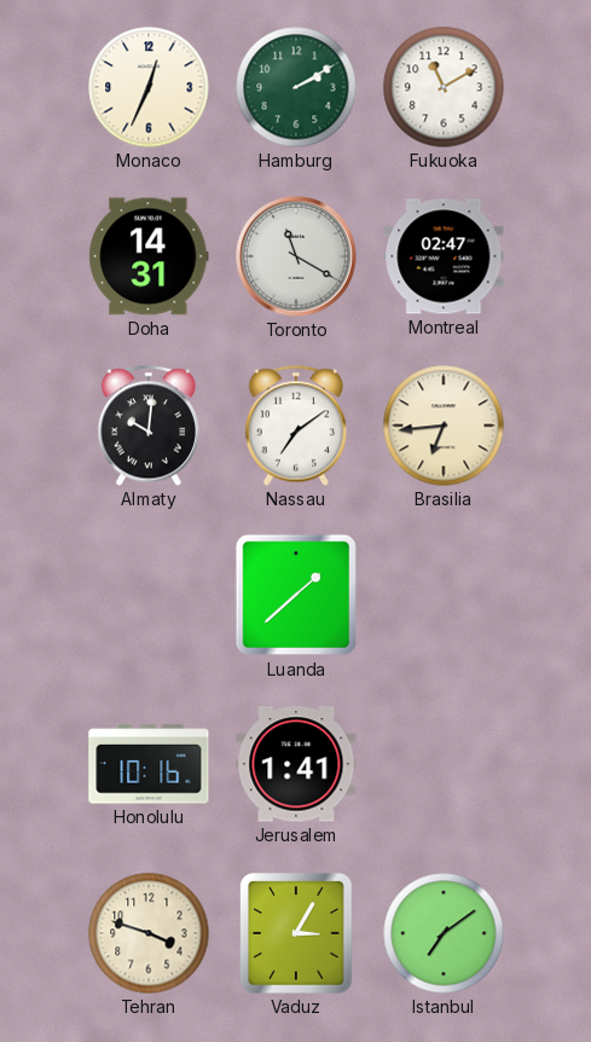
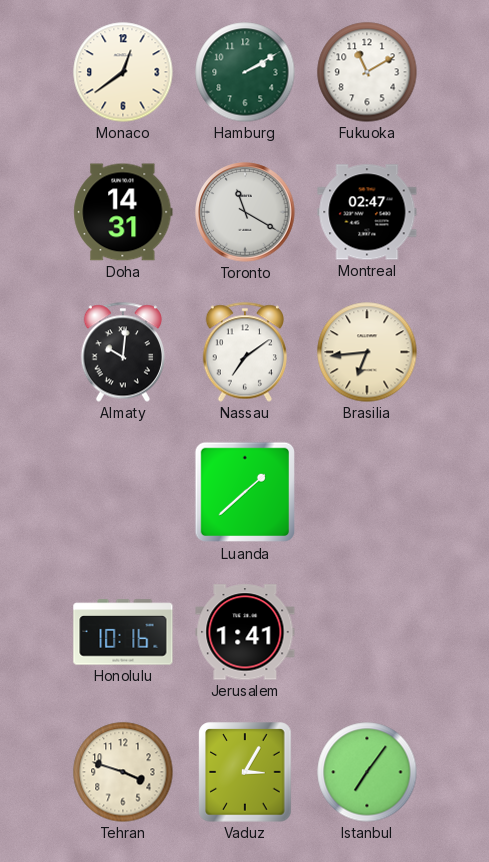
Monaco: 12:34 -> 12:39
Istanbul: 7:09 -> 7:06
